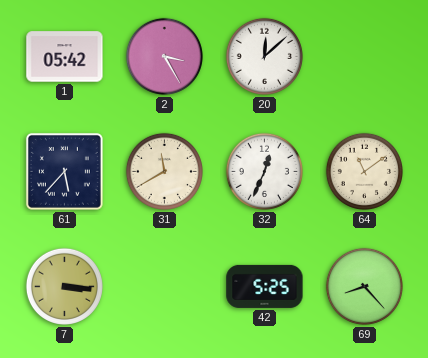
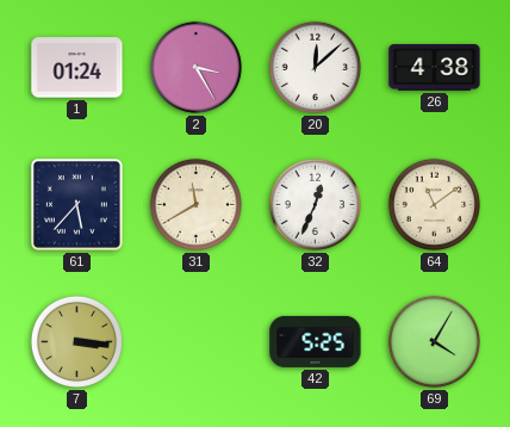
1: 05:42 -> 01:24
26: none -> 4:38
69: 8:23 -> 4:05
